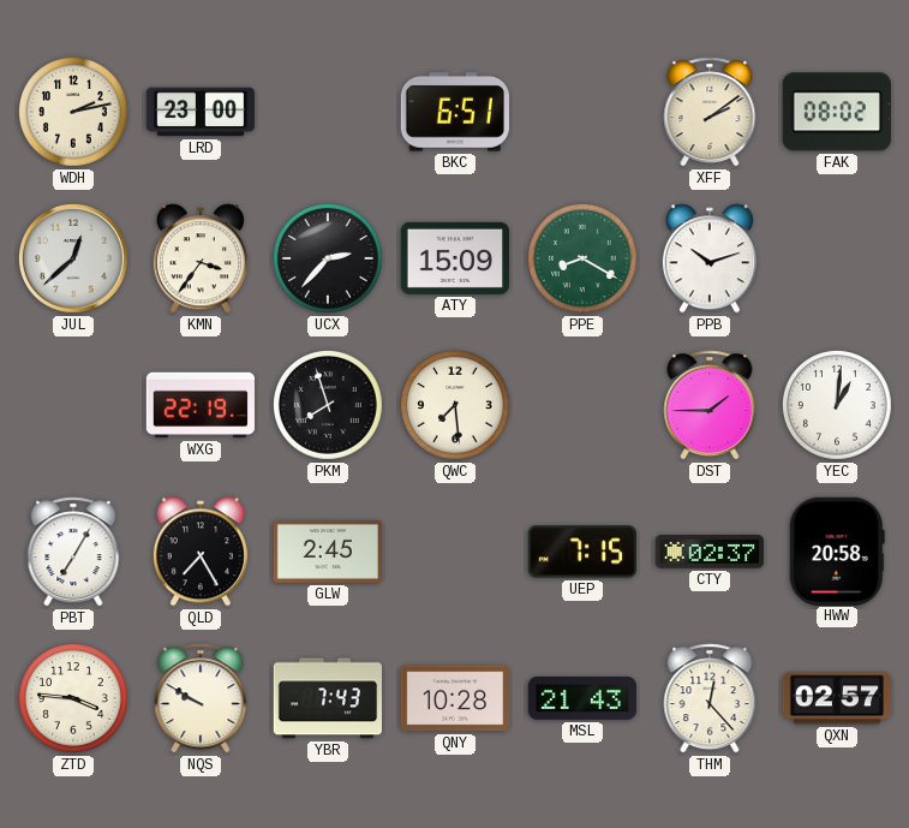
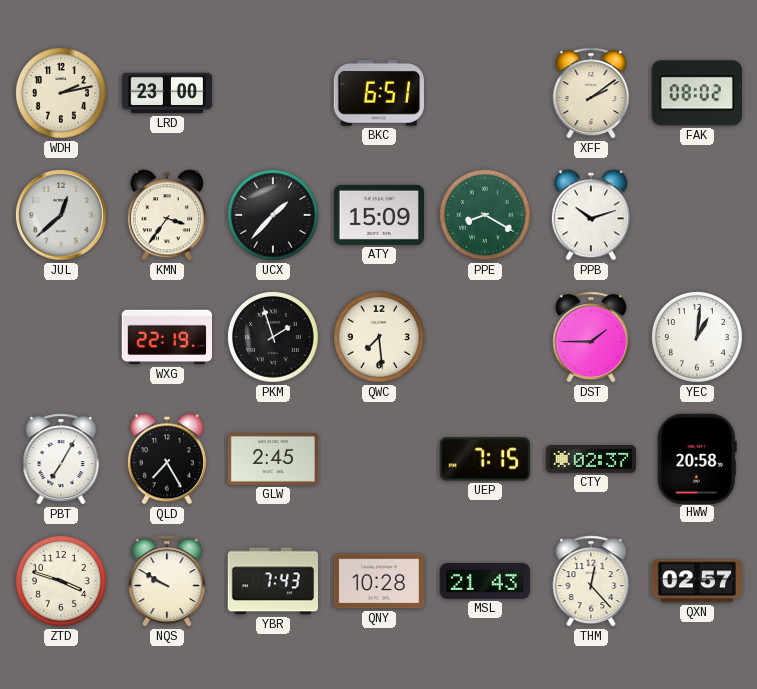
UCX: 2:37 -> 1:37
PKM: 7:57 -> 1:57
ZTD: 3:46 -> 3:48
